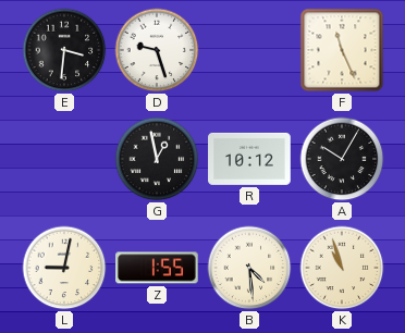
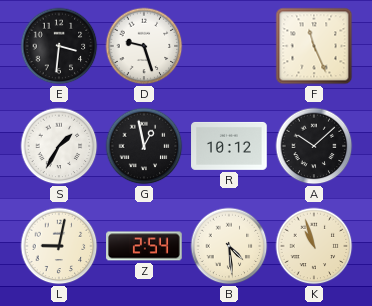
S: none -> 1:35
A: 10:05 -> 10:08
Z: 1:55 -> 2:54
